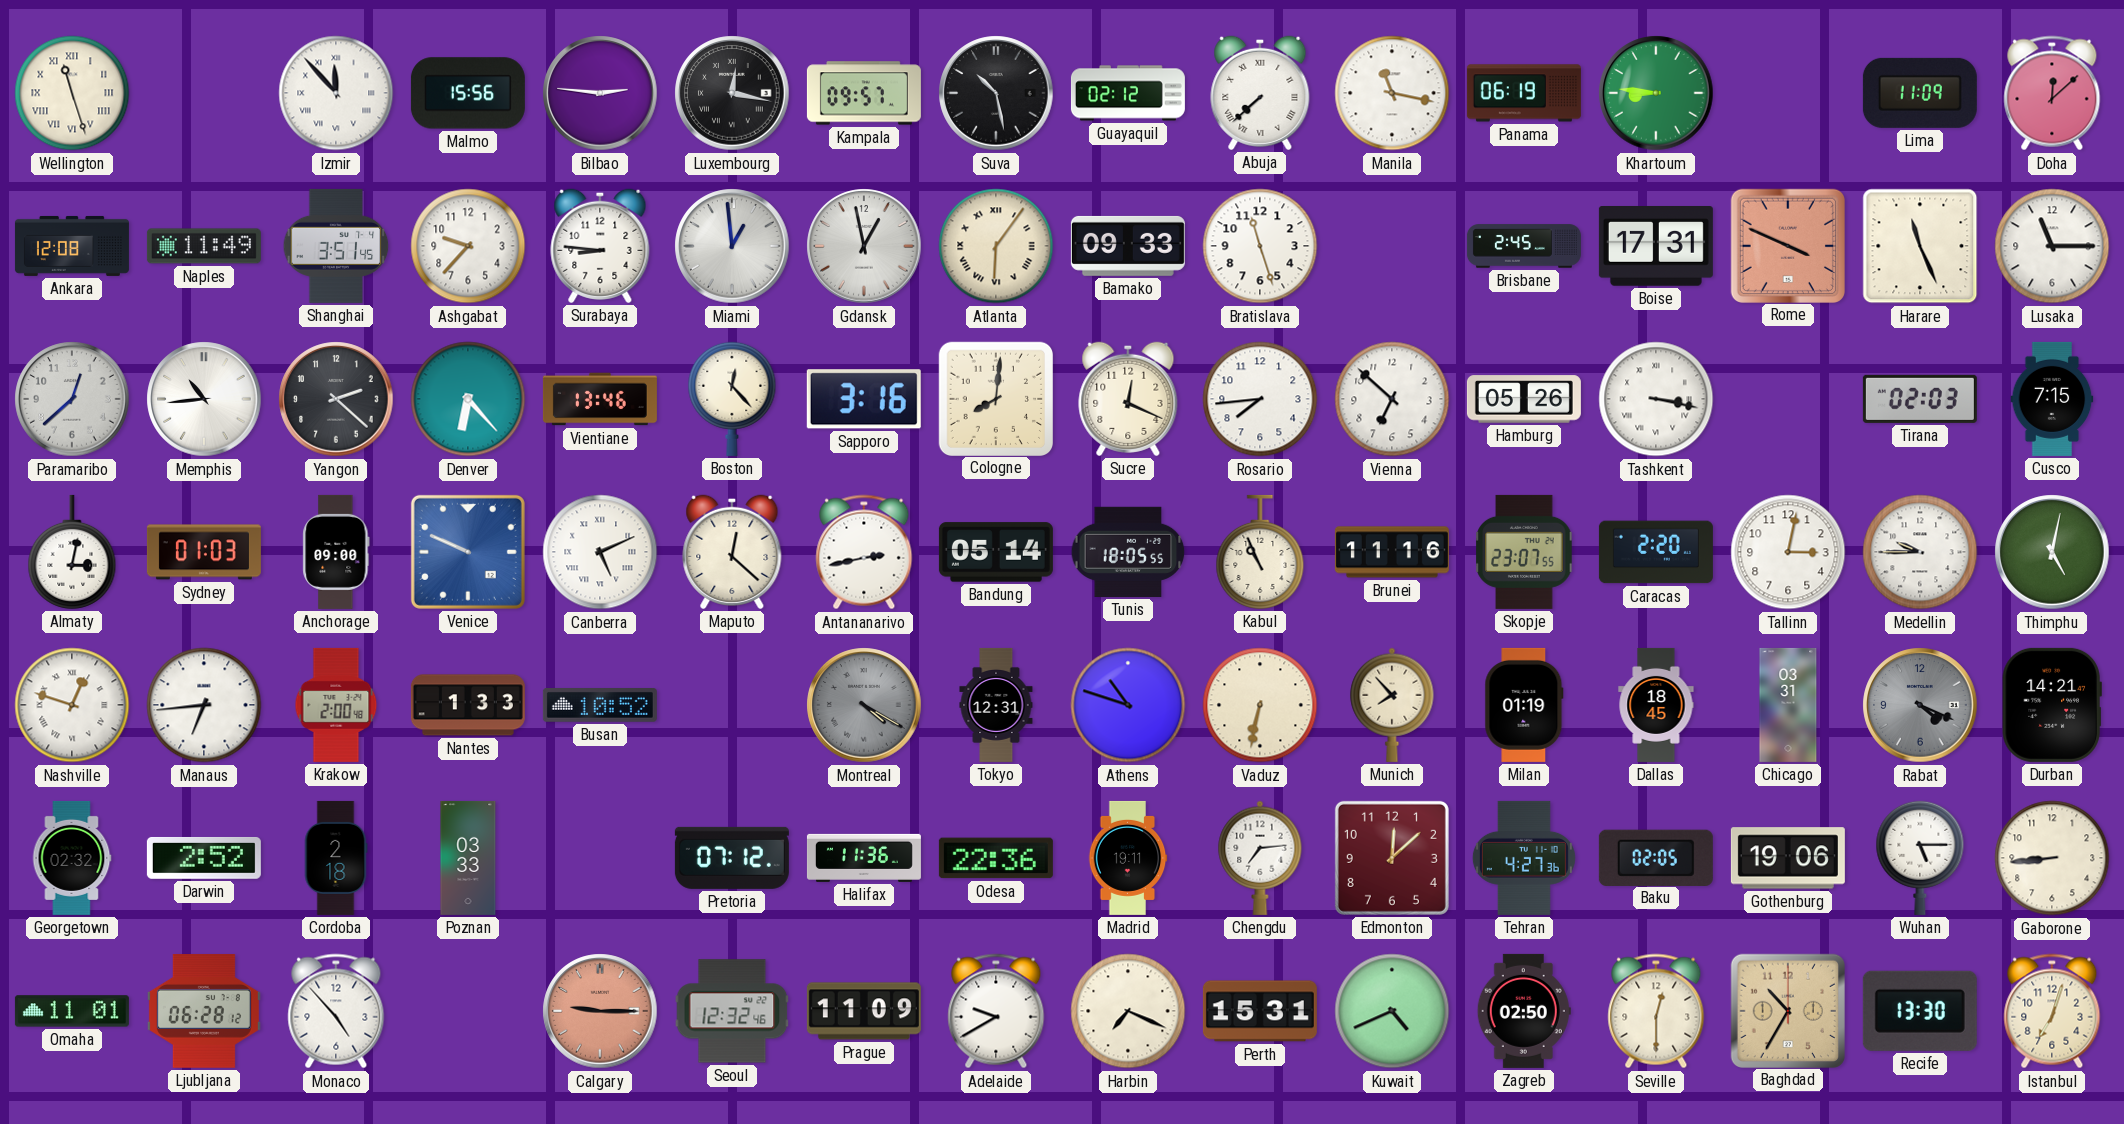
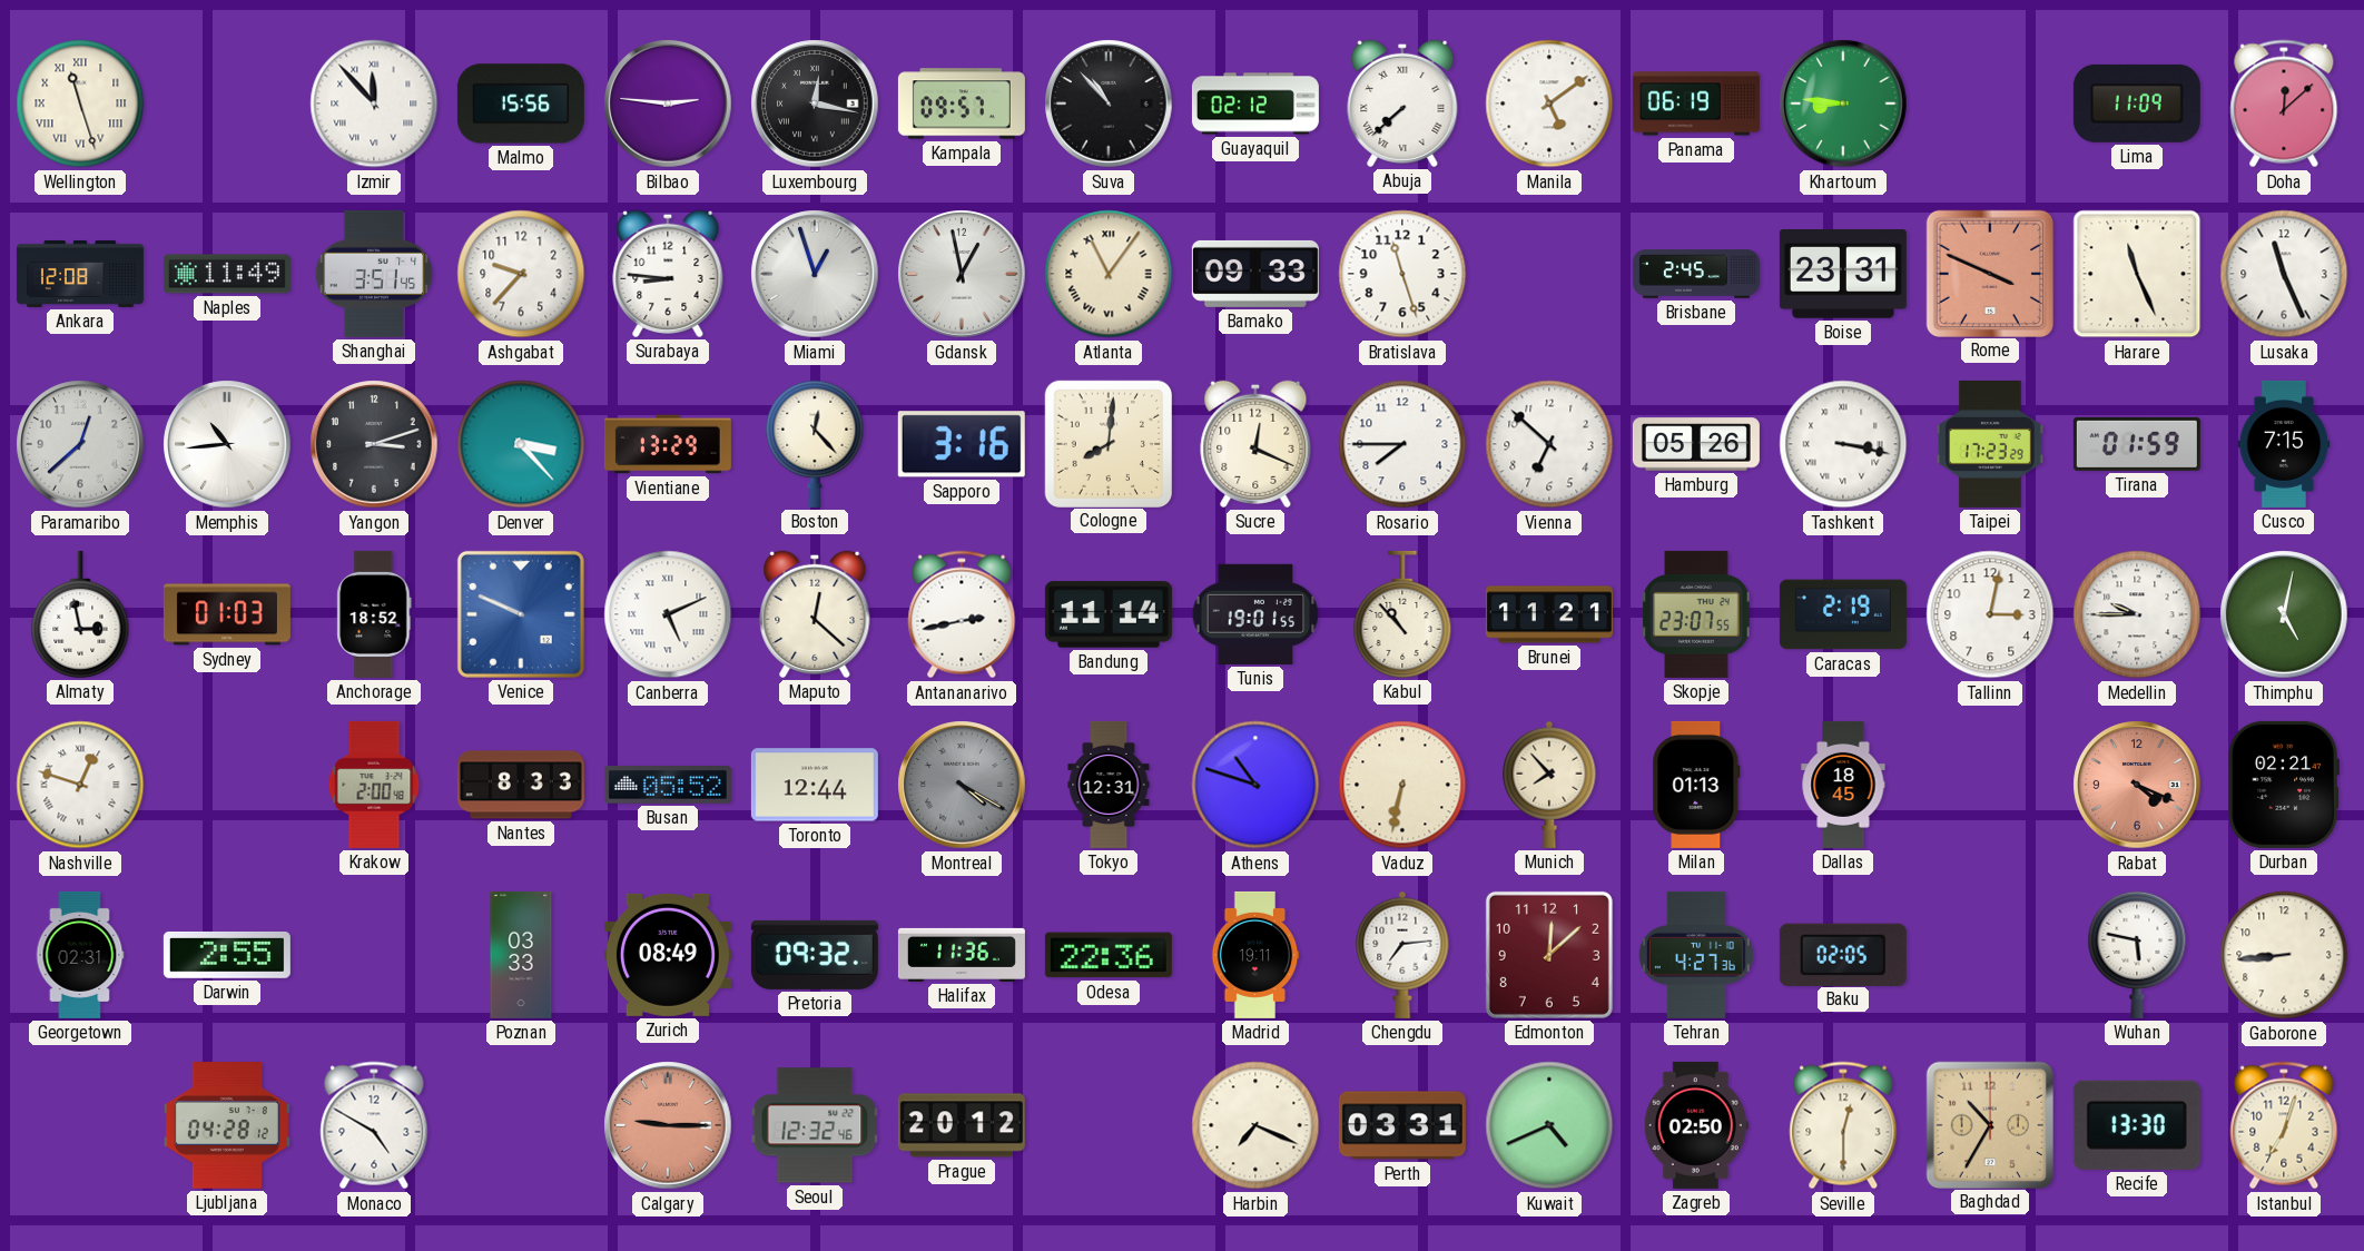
Suva: 10:28 -> 10:53
Manila: 11:17 -> 5:09
Miami: 12:59 -> 12:57
Atlanta: 6:06 -> 11:06
Boise: 17:31 -> 23:31
Lusaka: 11:15 -> 11:26
Yangon: 2:22 -> 3:12
Denver: 6:23 -> 3:23
Vientiane: 13:46 -> 13:29
Rosario: 7:44 -> 7:45
Taipei: none -> 17:23
Tirana: 02:03 -> 01:59
Almaty: 3:02 -> 2:58
Anchorage: 09:00 -> 18:52
Bandung: 05:14 -> 11:14
Tunis: 18:05 -> 19:01
Kabul: 10:56 -> 10:53
Brunei: 11:16 -> 11:21
Caracas: 2:20 -> 2:19
Manaus: 6:44 -> none
Nantes: 1:33 -> 8:33
Busan: 10:52 -> 05:52
Toronto: none -> 12:44
Milan: 01:19 -> 01:13
Chicago: 03:31 -> none
Rabat dial: grey -> salmon
Durban: 14:21 -> 02:21
Georgetown: 02:32 -> 02:31
Darwin: 2:52 -> 2:55
Cordoba: 2:18 -> none
Zurich: none -> 08:49
Pretoria: 07:12 -> 09:32
Gothenburg: 19:06 -> none
Wuhan: 5:15 -> 5:47
Omaha: 11:01 -> none
Ljubljana: 06:28 -> 04:28
Monaco: 4:53 -> 4:50
Prague: 11:09 -> 20:12
Adelaide: 9:40 -> none
Perth: 15:31 -> 03:31
